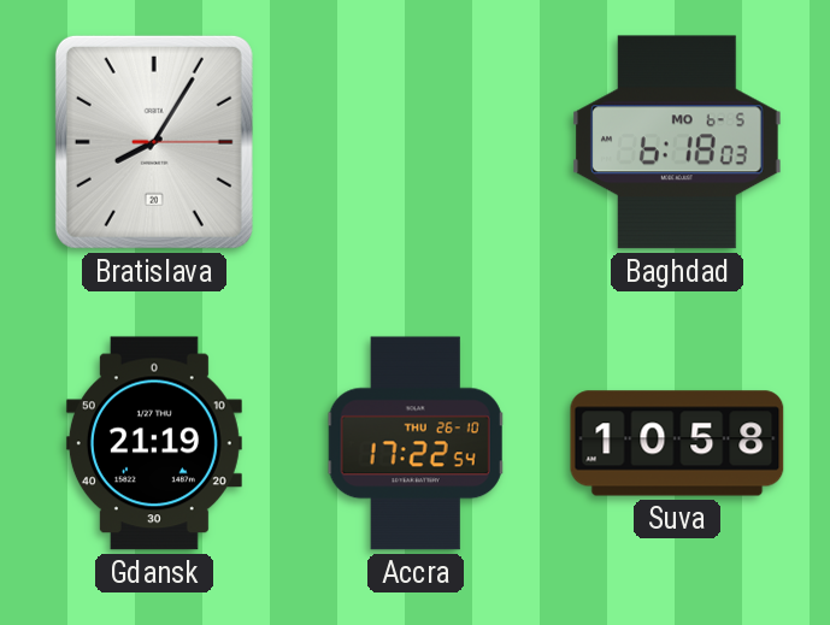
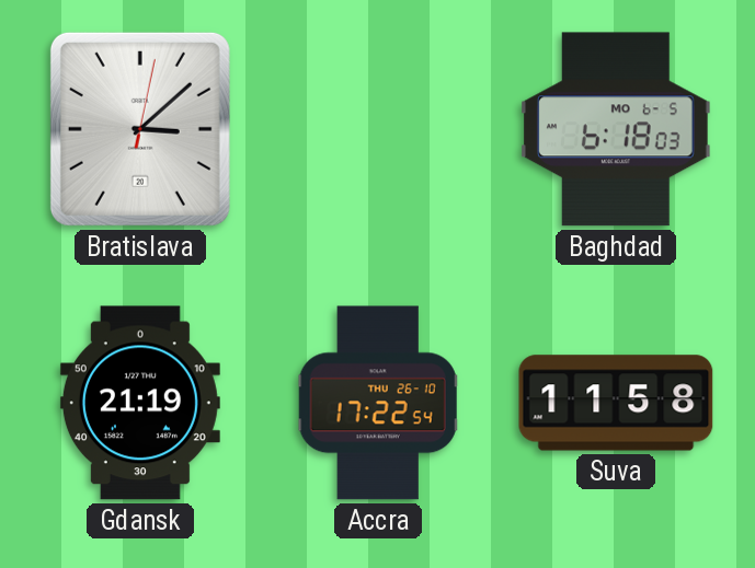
Bratislava: 8:05 -> 3:08
Suva: 10:58 -> 11:58
